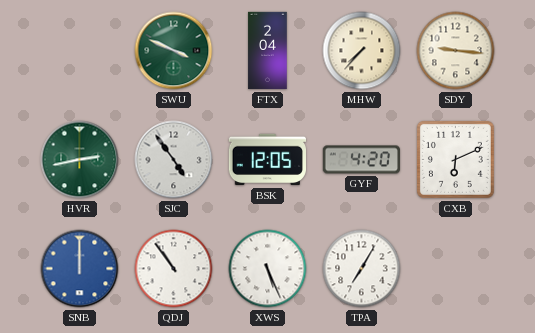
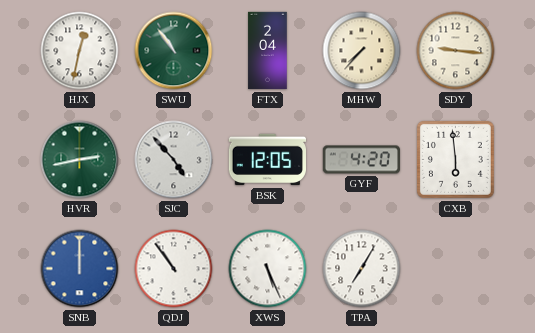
HJX: none -> 12:32
SWU: 3:49 -> 10:54
SJC: 4:54 -> 4:53
CXB: 6:11 -> 5:59
